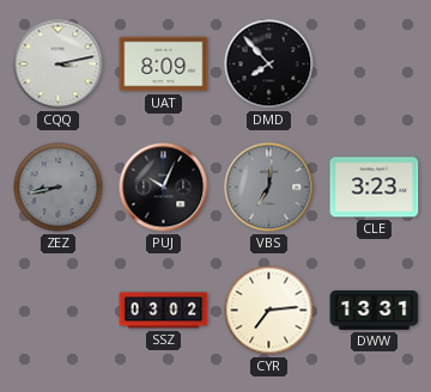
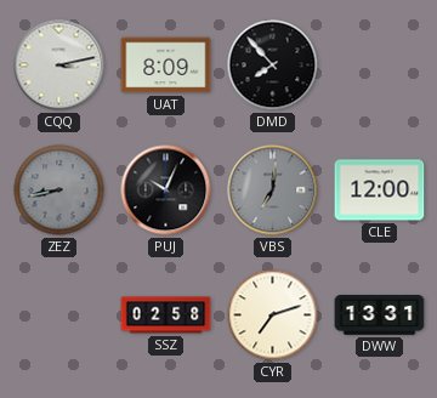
CLE: 3:23 -> 12:00
SSZ: 03:02 -> 02:58
CYR: 7:14 -> 7:12
